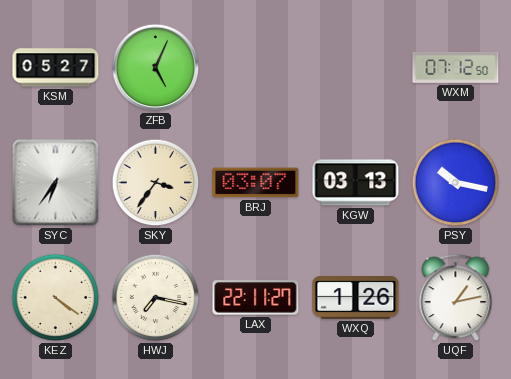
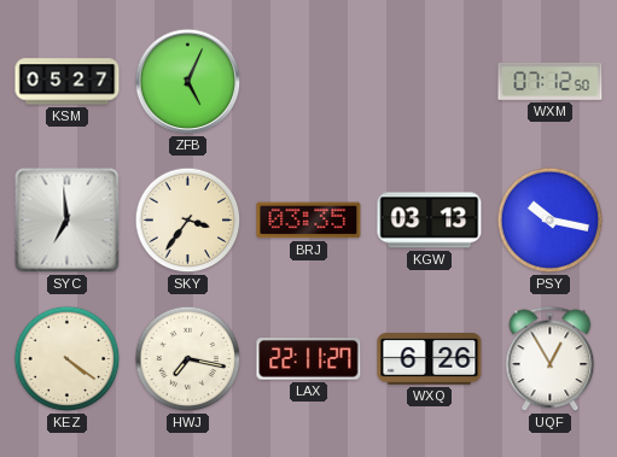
SYC: 6:36 -> 6:59
BRJ: 03:07 -> 03:35
WXQ: 1:26 -> 6:26
UQF: 1:13 -> 12:55
